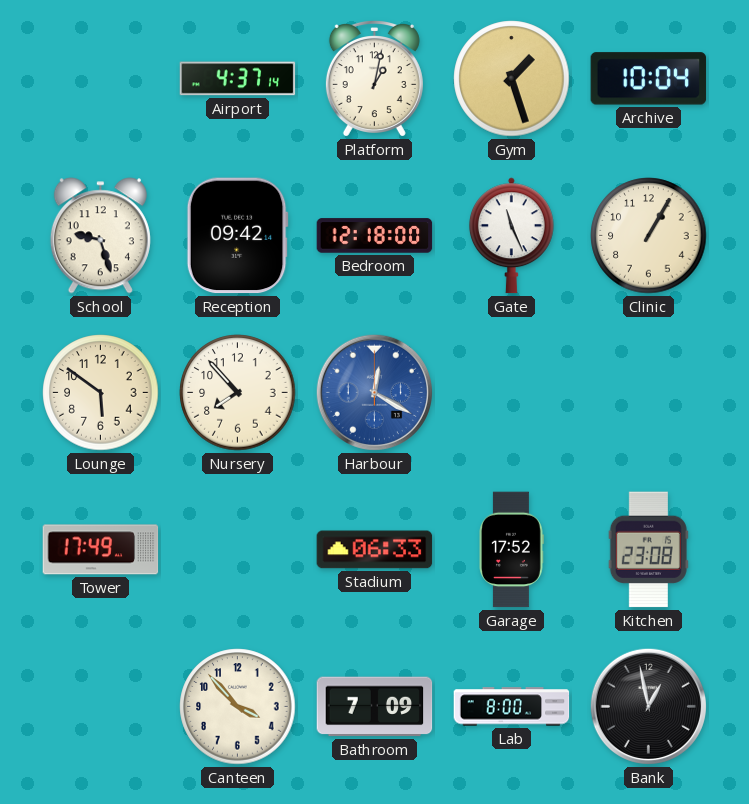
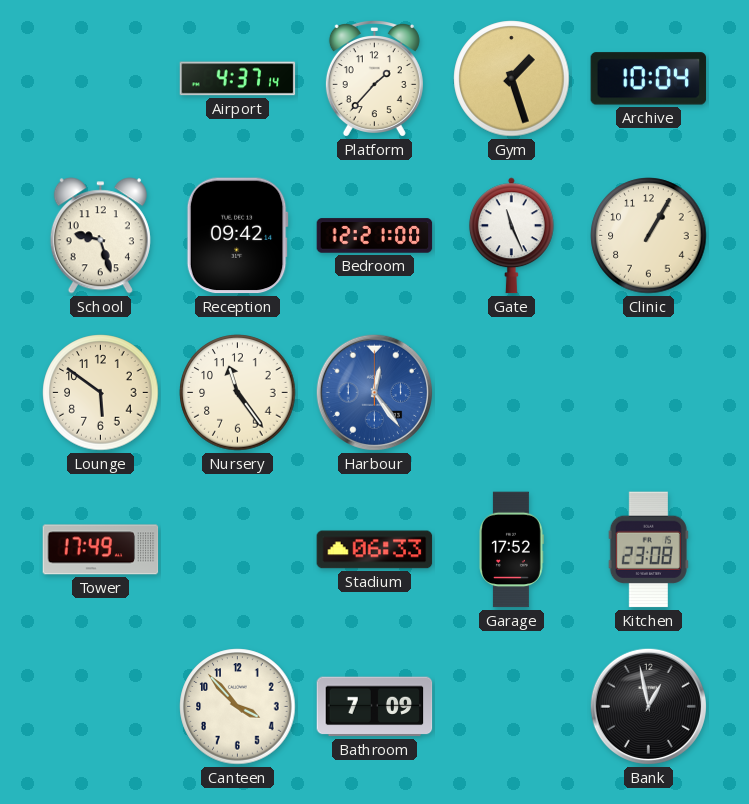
Platform: 1:02 -> 1:37
Bedroom: 12:18 -> 12:21
Nursery: 7:53 -> 11:24
Harbour: 12:20 -> 12:24
Lab: 8:00 -> none
